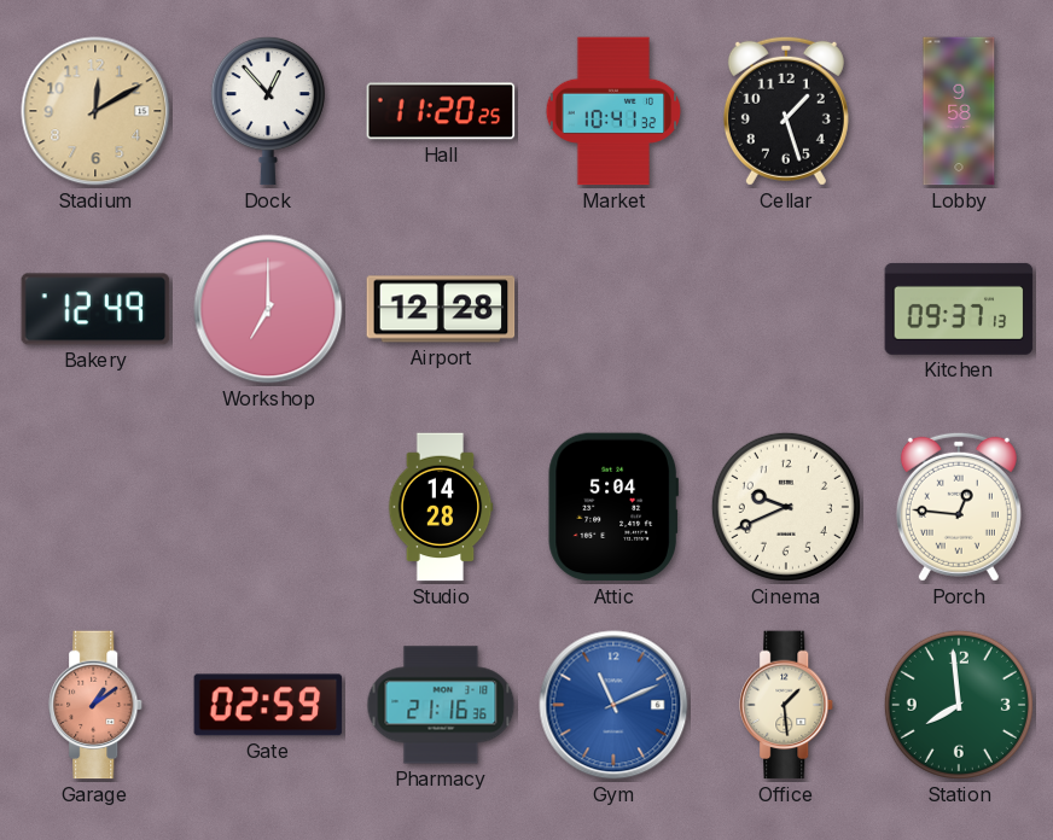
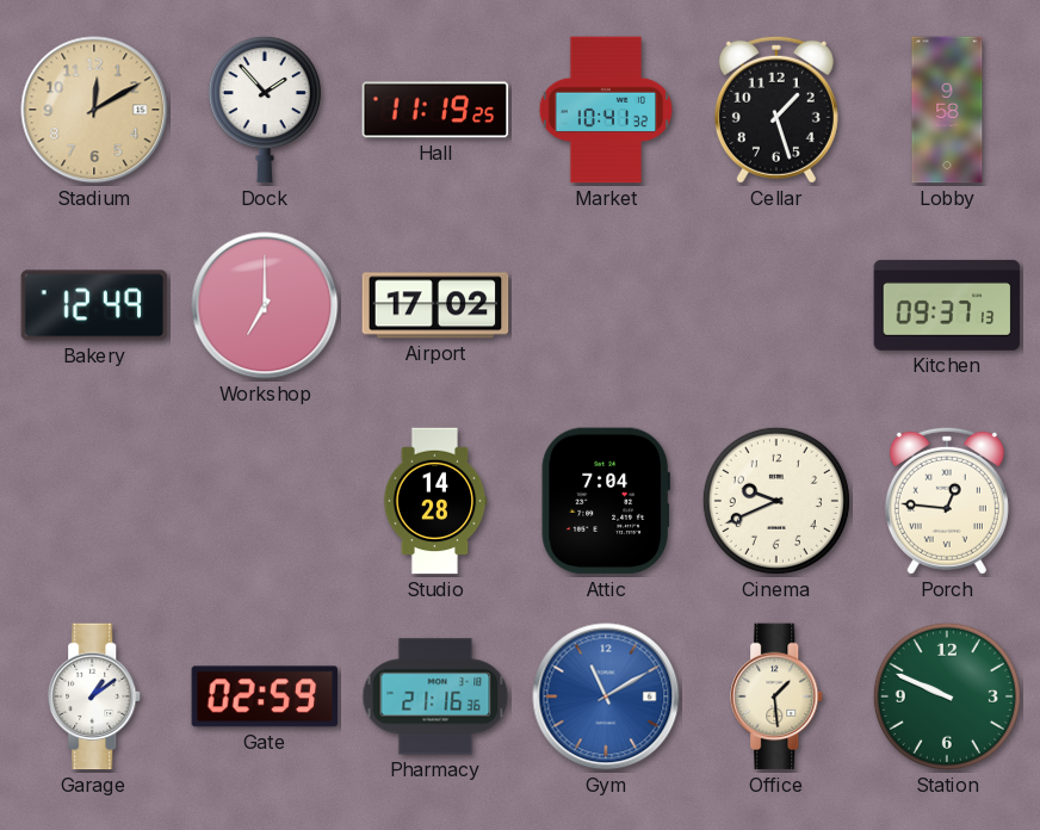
Dock: 12:53 -> 1:53
Hall: 11:20 -> 11:19
Airport: 12:28 -> 17:02
Attic: 5:04 -> 7:04
Garage dial: salmon -> white
Gym: 11:11 -> 11:10
Station: 7:59 -> 9:49
